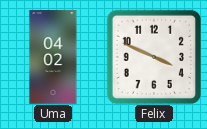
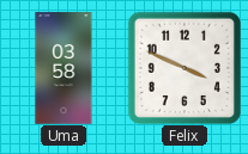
Uma: 04:02 -> 03:58
